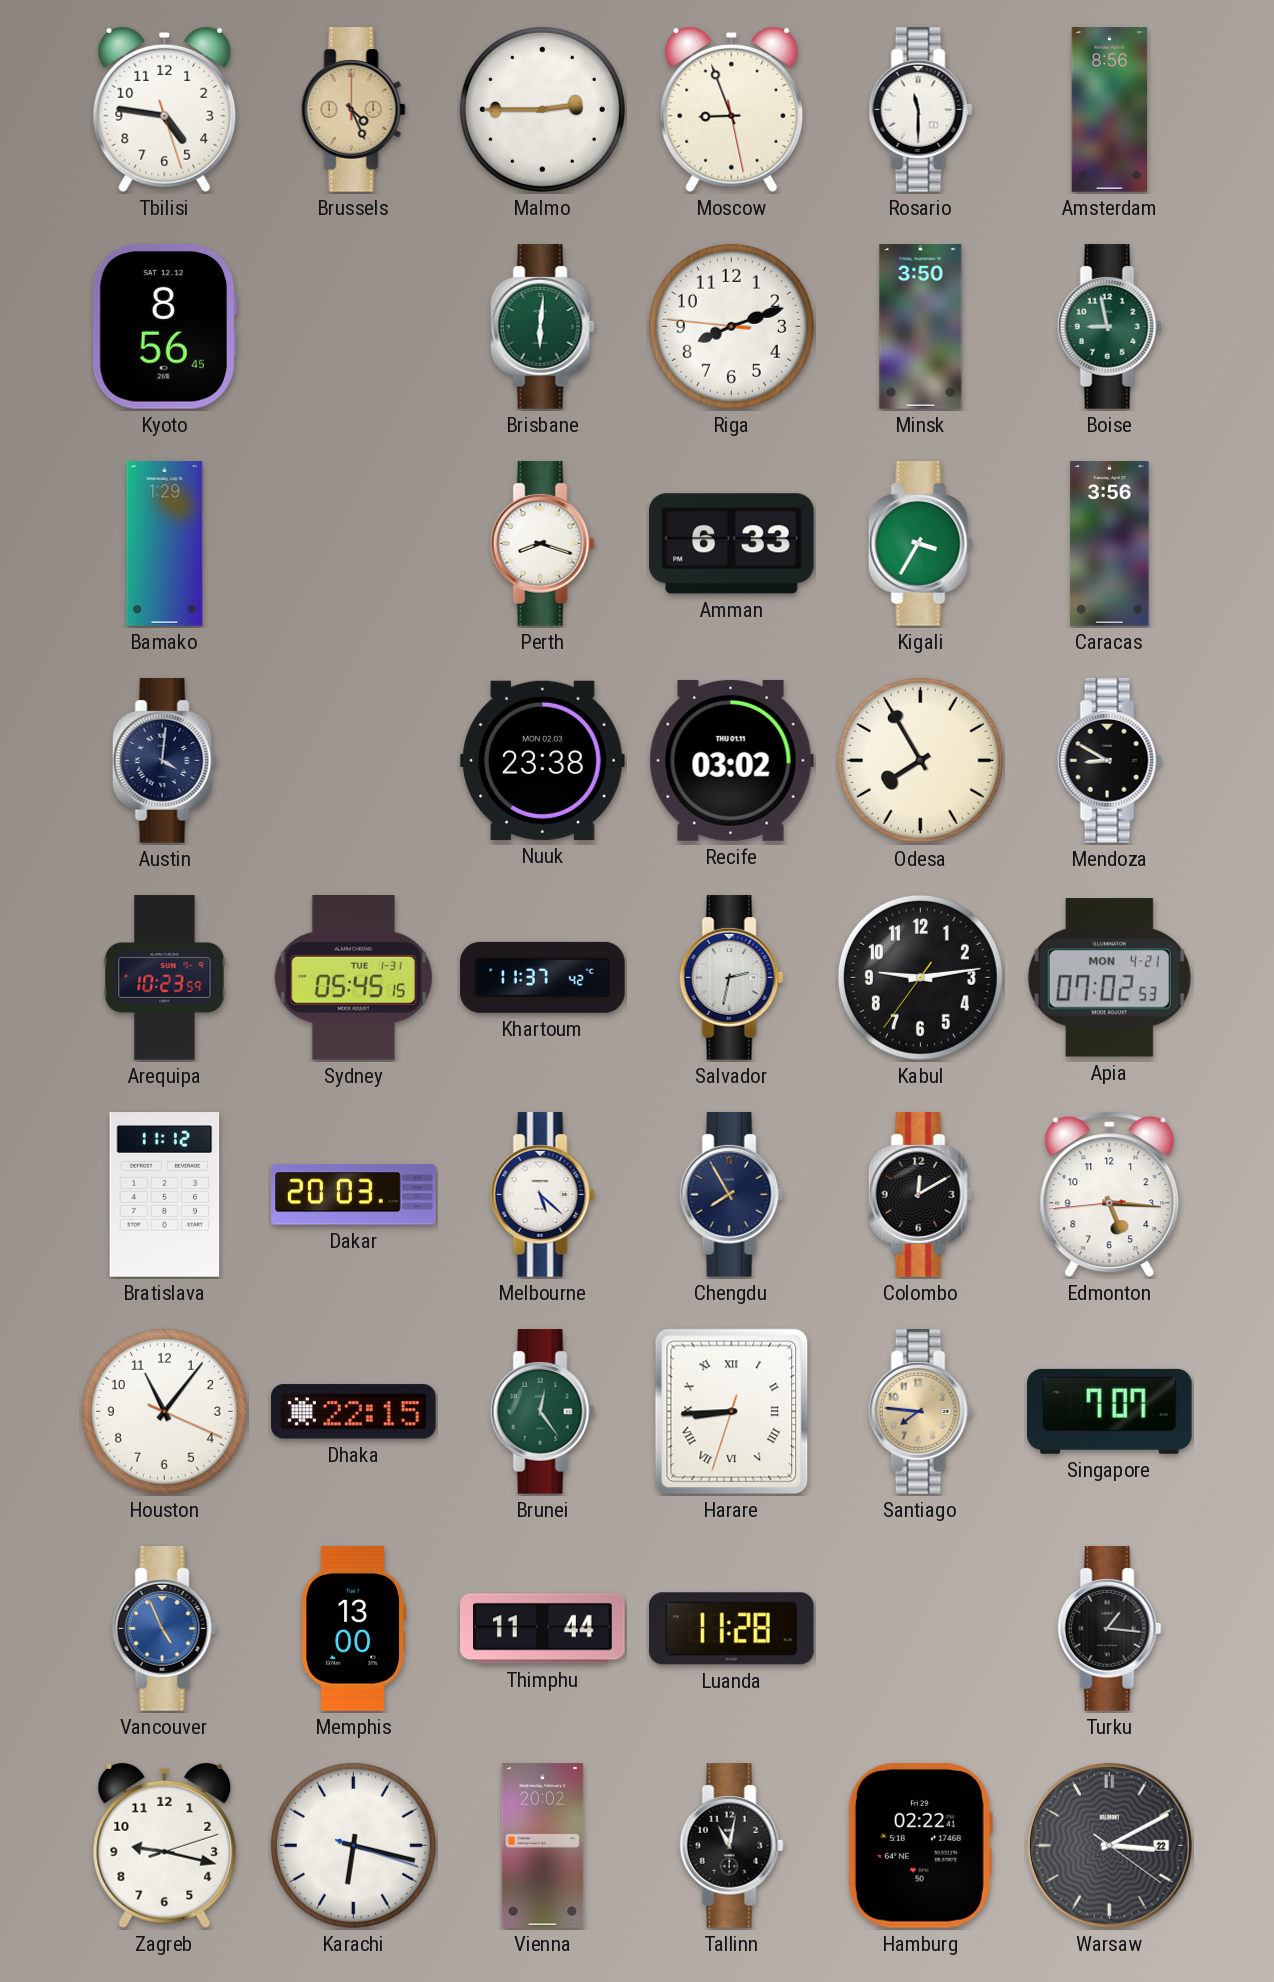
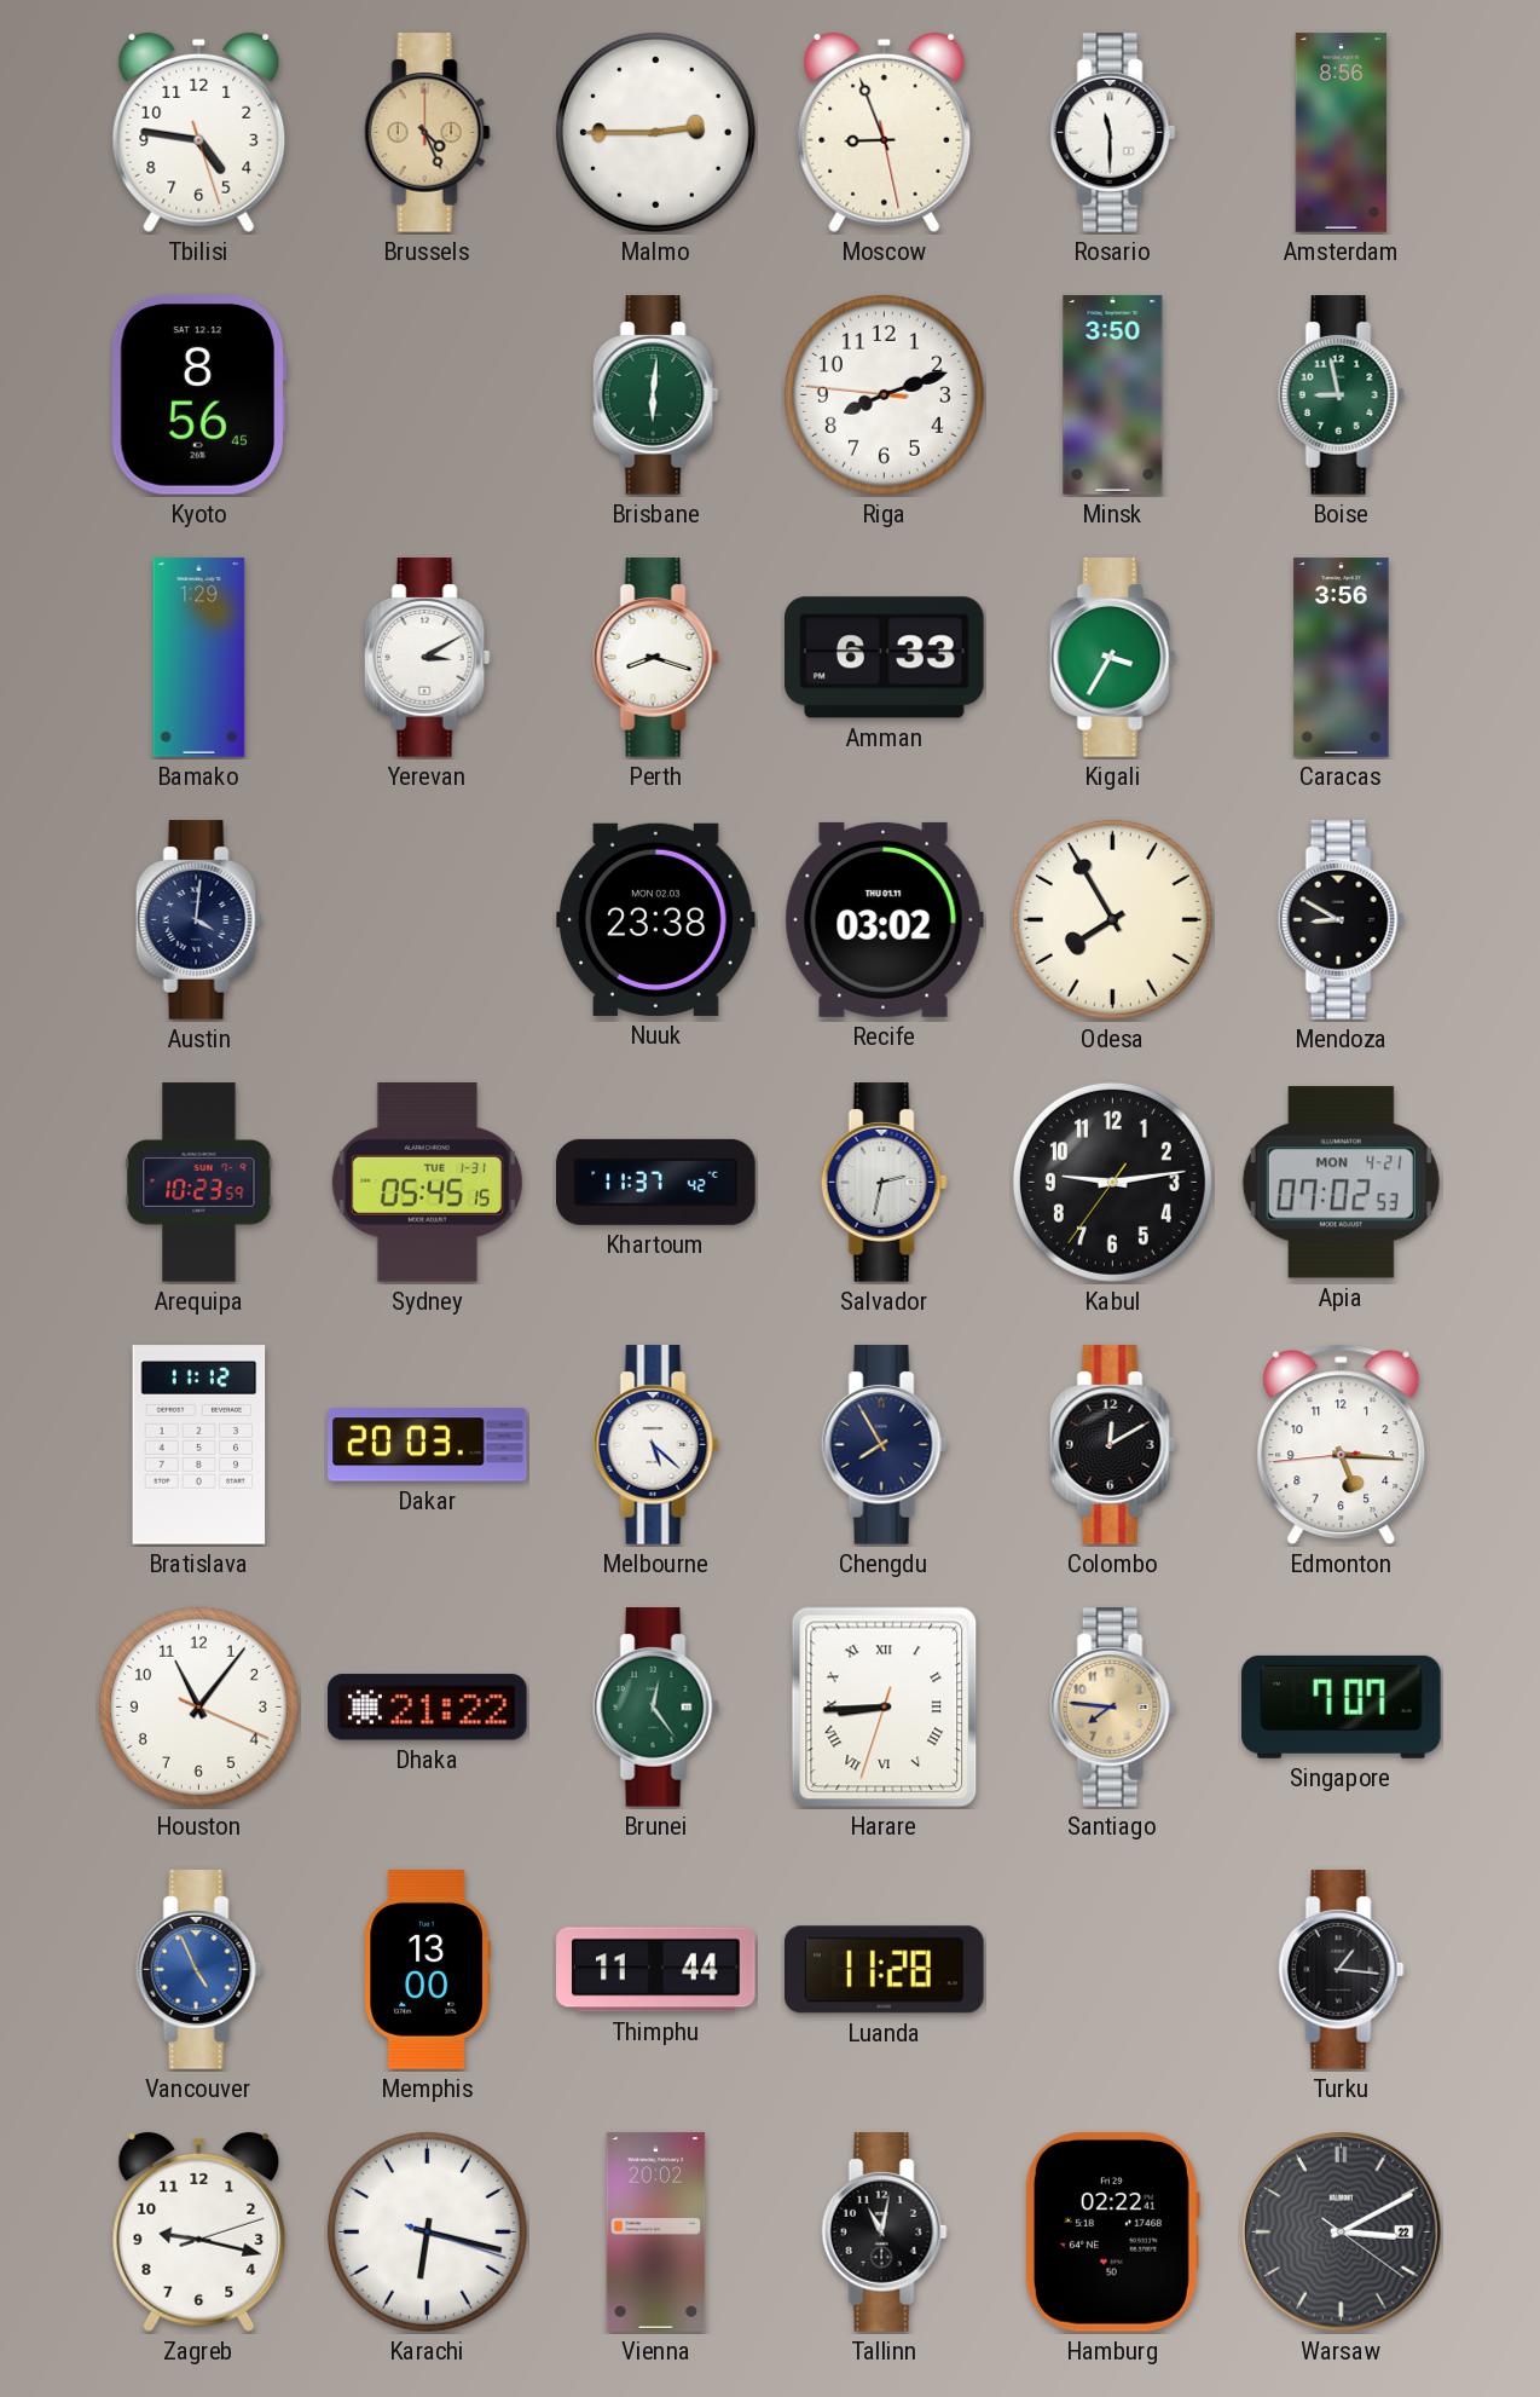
Yerevan: none -> 3:10
Dhaka: 22:15 -> 21:22
